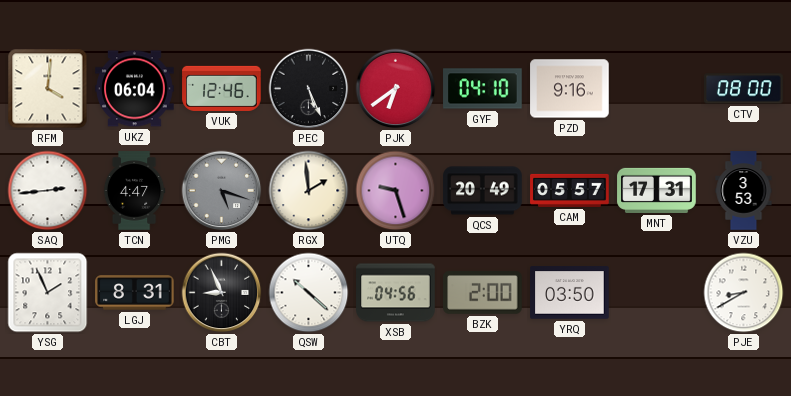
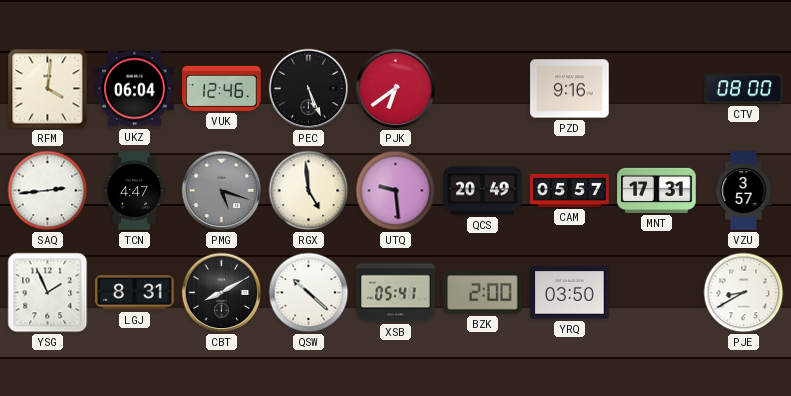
GYF: 04:10 -> none
RGX: 1:59 -> 4:59
UTQ: 9:27 -> 9:29
VZU: 3:53 -> 3:57
CBT: 8:56 -> 8:10
XSB: 04:56 -> 05:41
